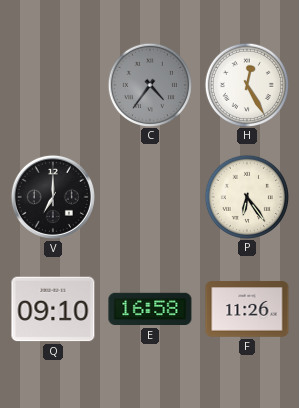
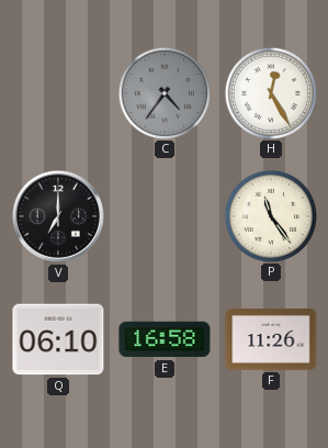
P: 6:24 -> 11:24
Q: 09:10 -> 06:10
